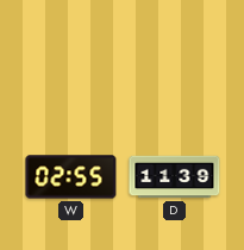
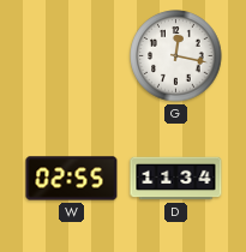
G: none -> 12:17
D: 11:39 -> 11:34
